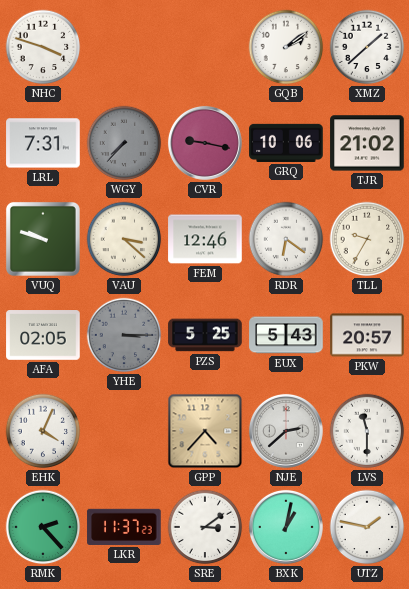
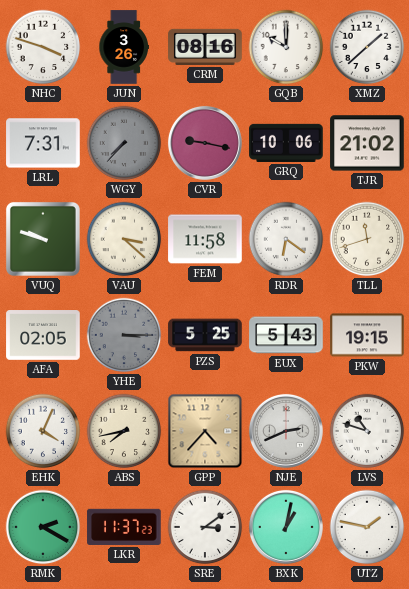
JUN: none -> 3:26
CRM: none -> 08:16
GQB: 2:09 -> 10:00
FEM: 12:46 -> 11:58
TLL: 9:35 -> 11:42
PKW: 20:57 -> 19:15
ABS: none -> 7:43
NJE: 2:38 -> 2:41
LVS: 11:30 -> 10:48
RMK: 2:23 -> 2:20
